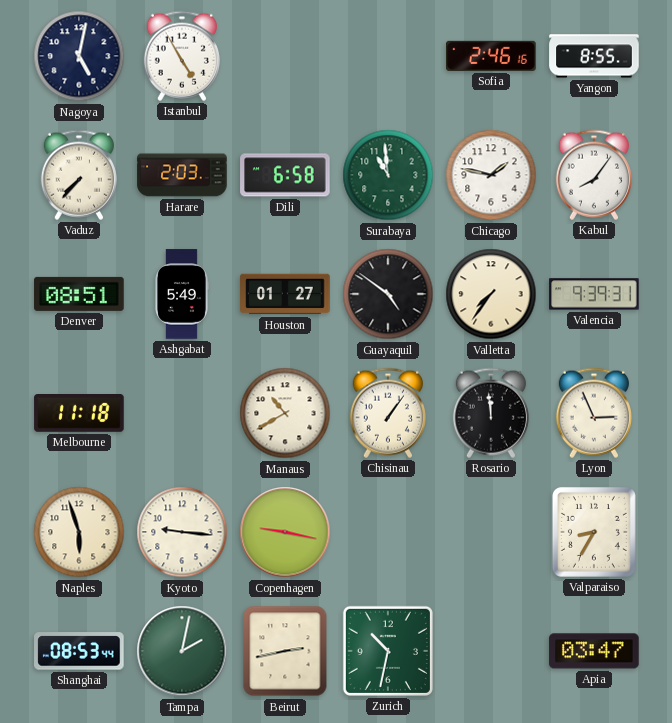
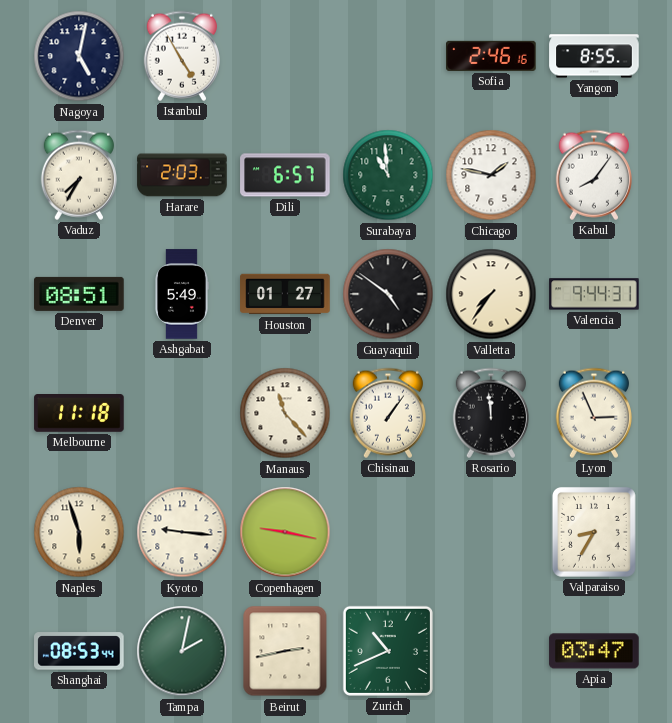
Vaduz: 7:37 -> 7:35
Dili: 6:58 -> 6:57
Valencia: 9:39 -> 9:44
Manaus: 10:40 -> 11:23
Zurich: 10:32 -> 10:41
